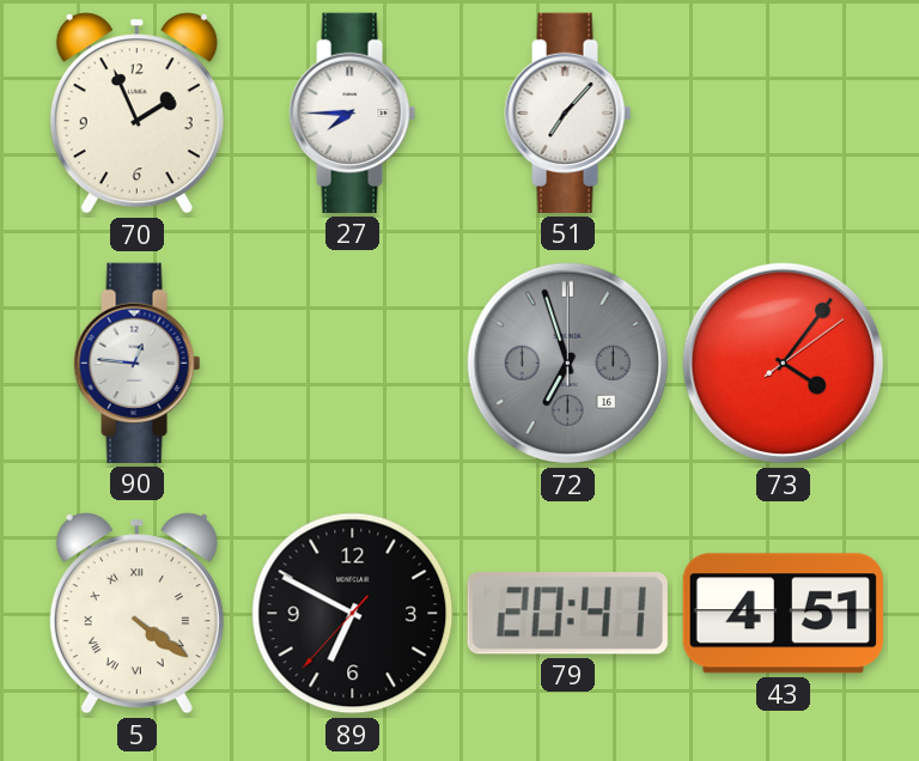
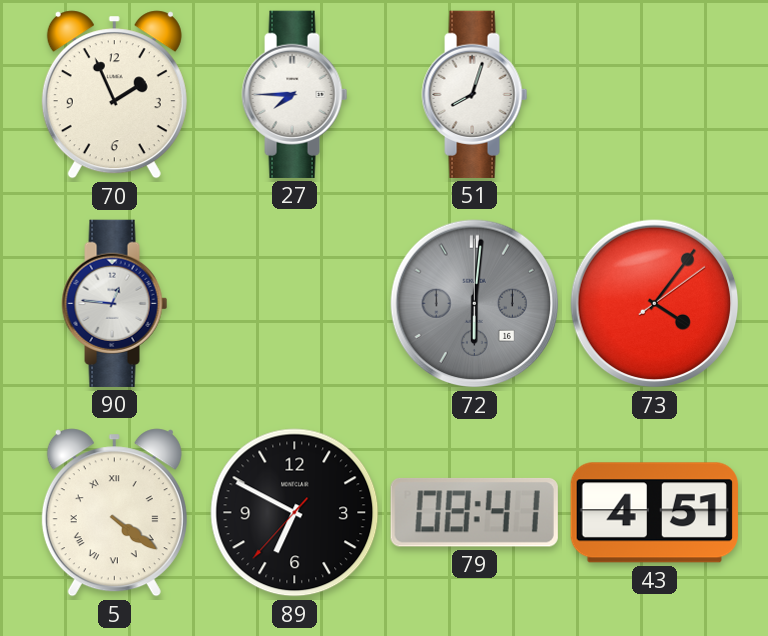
51: 7:07 -> 8:03
72: 6:57 -> 6:01
79: 20:41 -> 08:41
